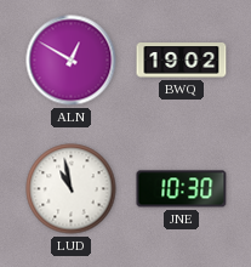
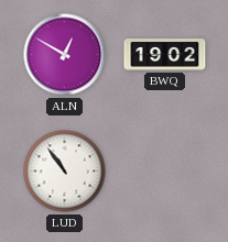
LUD: 10:58 -> 10:54
JNE: 10:30 -> none
